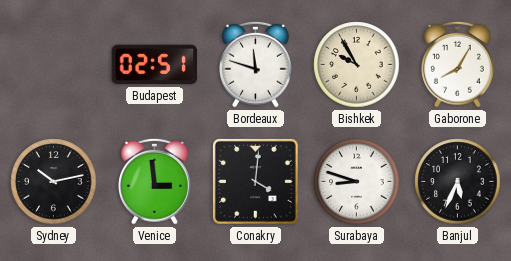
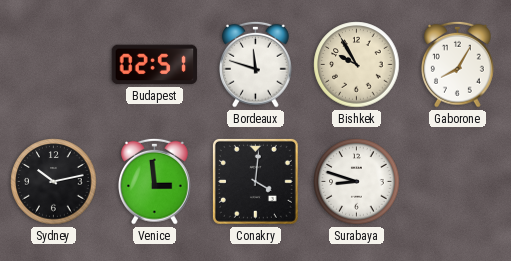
Banjul: 5:34 -> none
